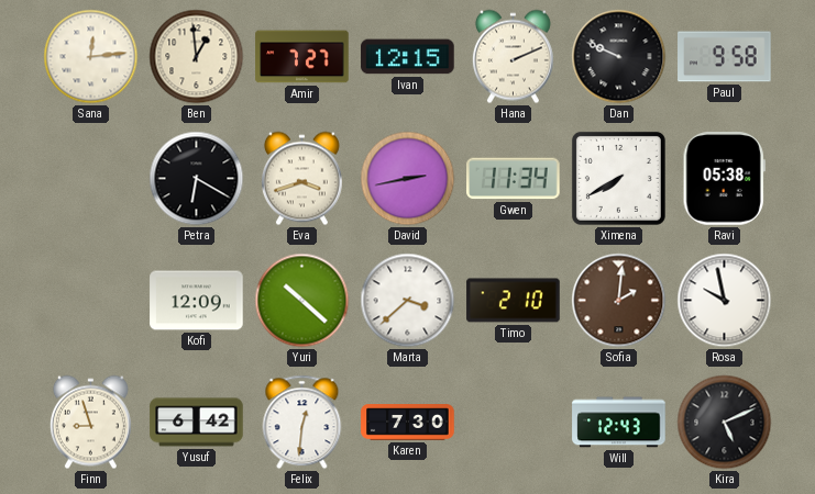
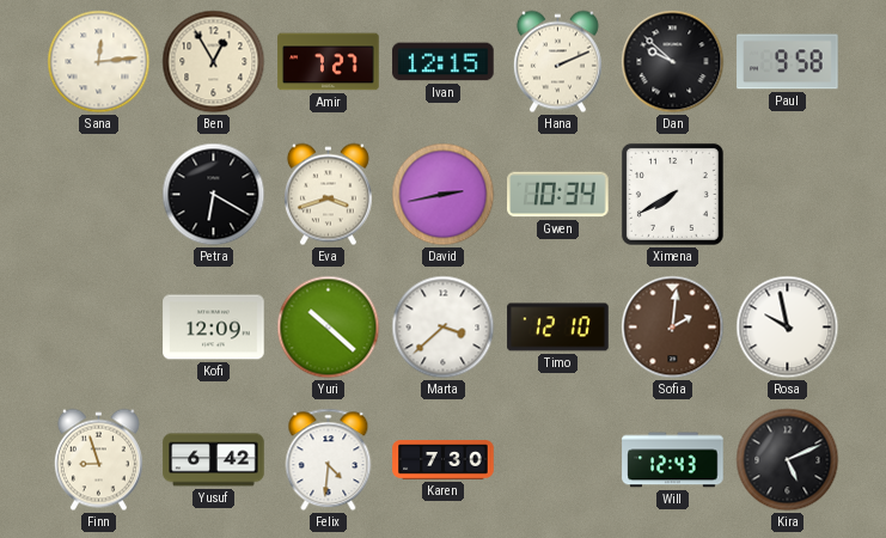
Ben: 12:59 -> 12:55
Dan: 9:49 -> 9:52
Gwen: 11:34 -> 10:34
Ravi: 05:38 -> none
Timo: 2:10 -> 12:10
Felix: 12:31 -> 4:31
